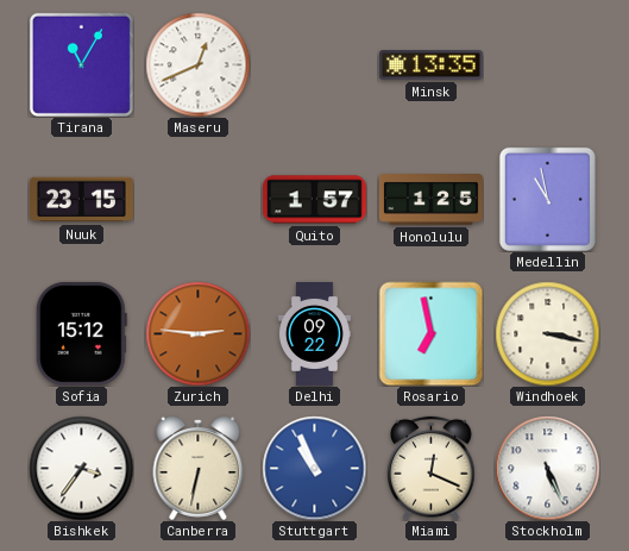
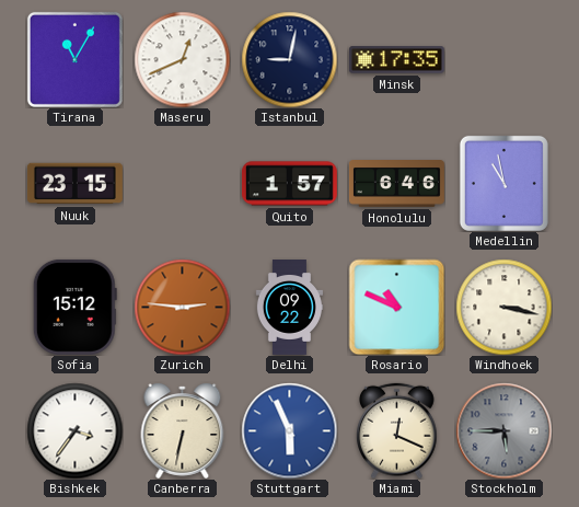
Istanbul: none -> 9:02
Minsk: 13:35 -> 17:35
Honolulu: 1:25 -> 6:46
Rosario: 6:58 -> 10:49
Stuttgart: 10:56 -> 5:56
Stockholm: 5:26 -> 5:45
Stockholm dial: white -> grey
